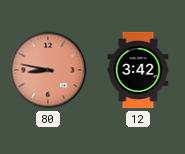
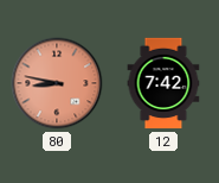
12: 3:42 -> 7:42
